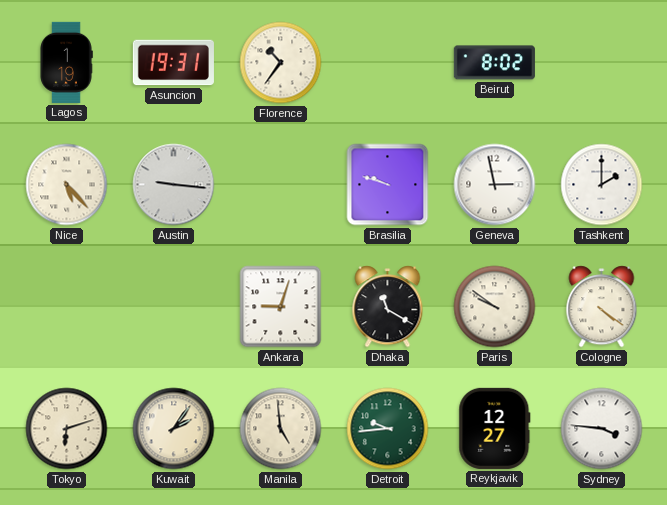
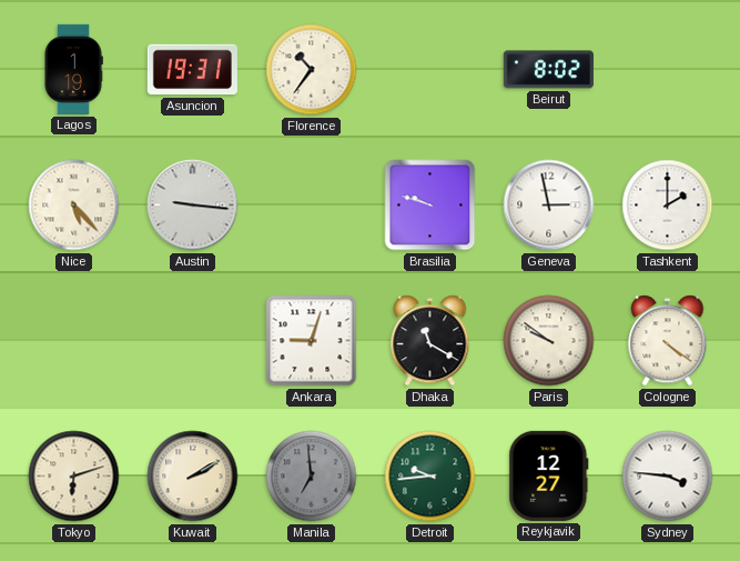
Kuwait: 2:06 -> 2:10
Manila: 4:59 -> 6:59
Manila dial: cream -> grey
